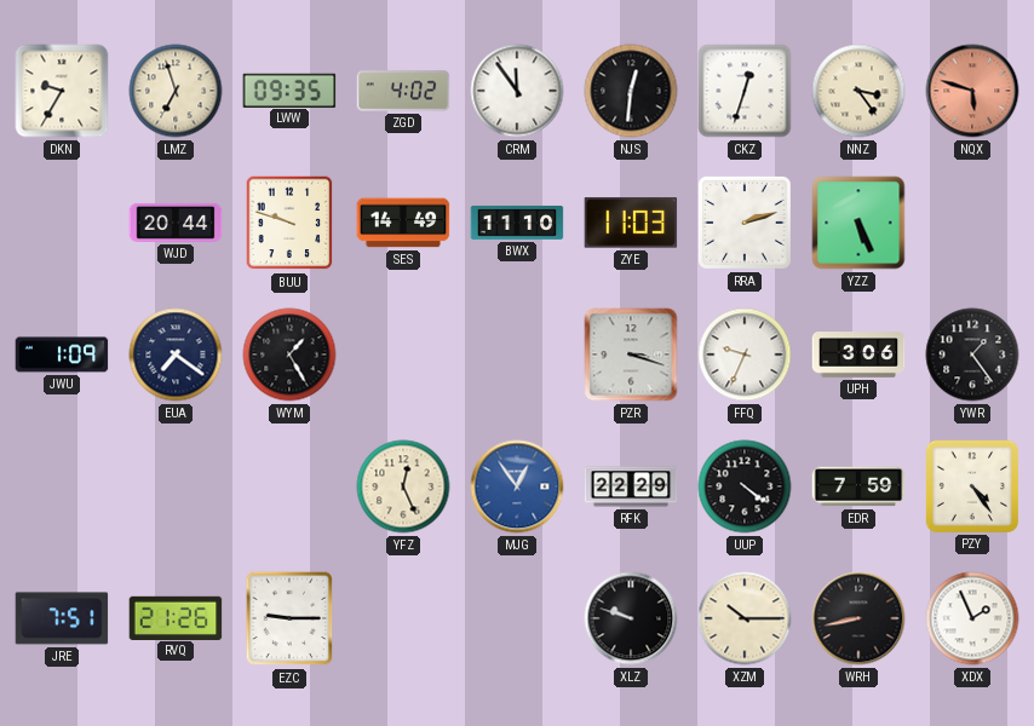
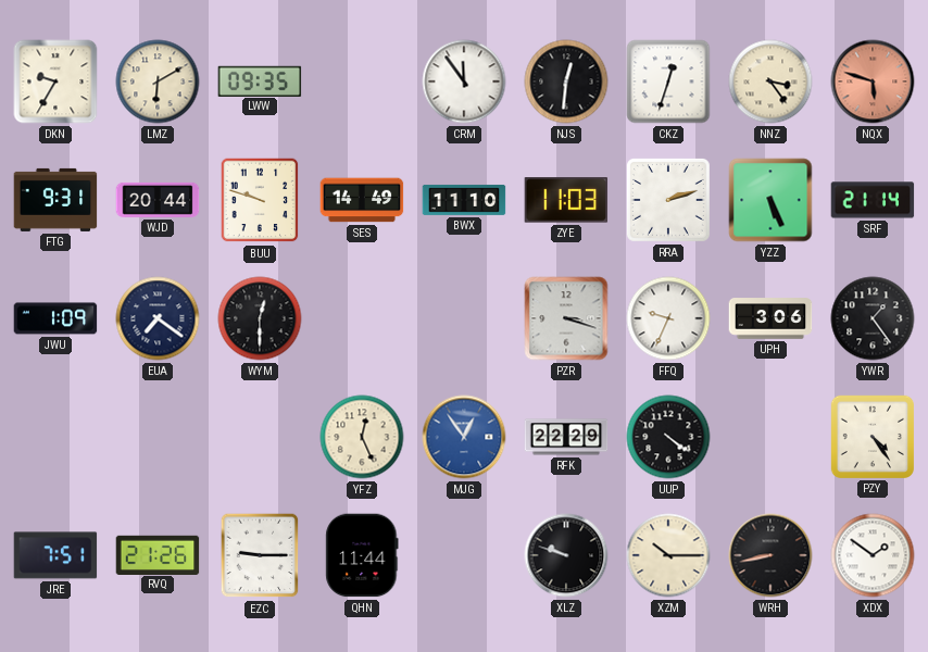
LMZ: 6:57 -> 6:10
ZGD: 4:02 -> none
FTG: none -> 9:31
SRF: none -> 21:14
WYM: 1:25 -> 12:30
EDR: 7:59 -> none
QHN: none -> 11:44
XDX: 1:56 -> 1:51
